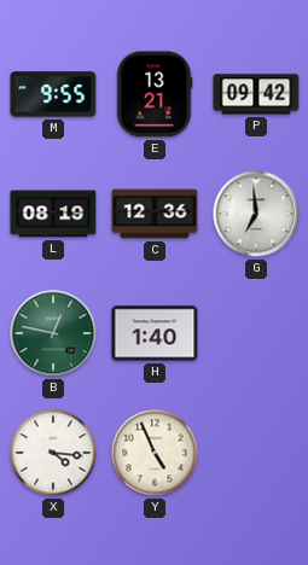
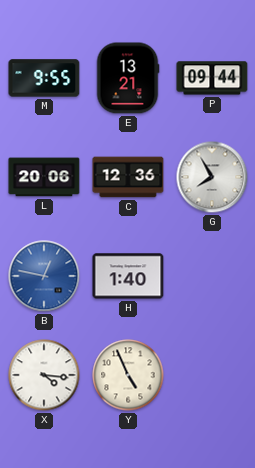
P: 09:42 -> 09:44
L: 08:19 -> 20:06
G: 6:59 -> 7:55
B dial: green -> blue
